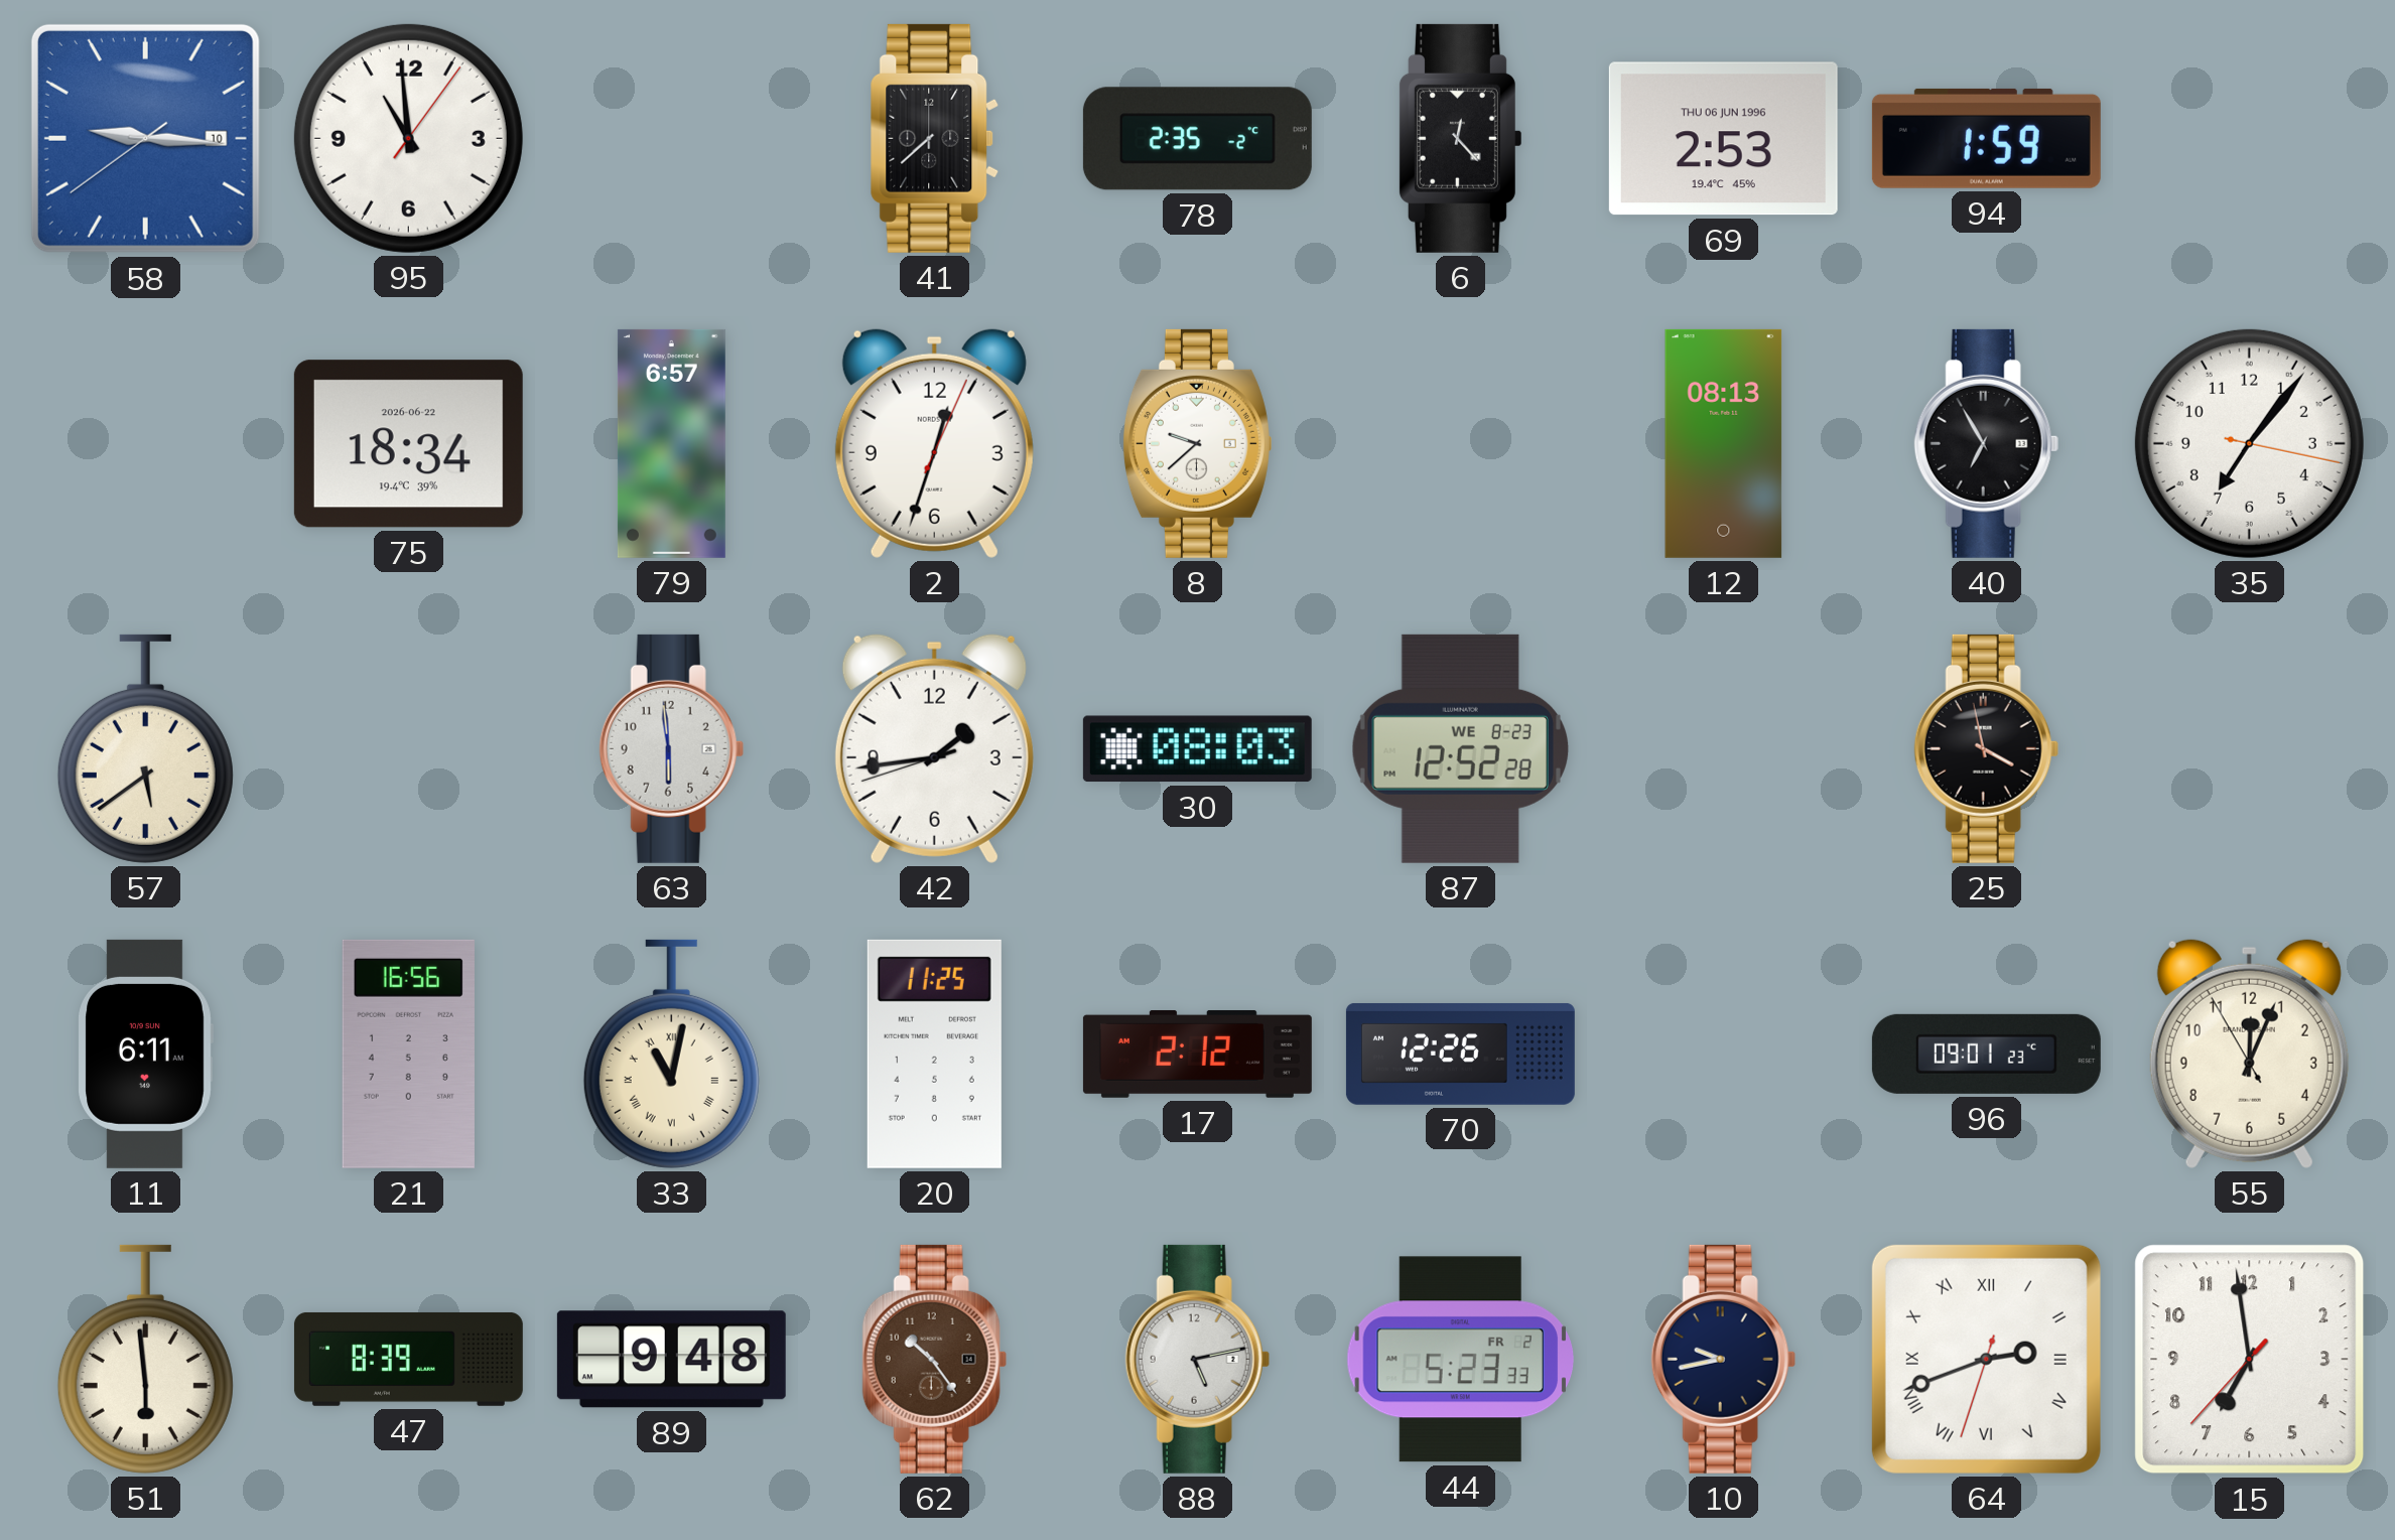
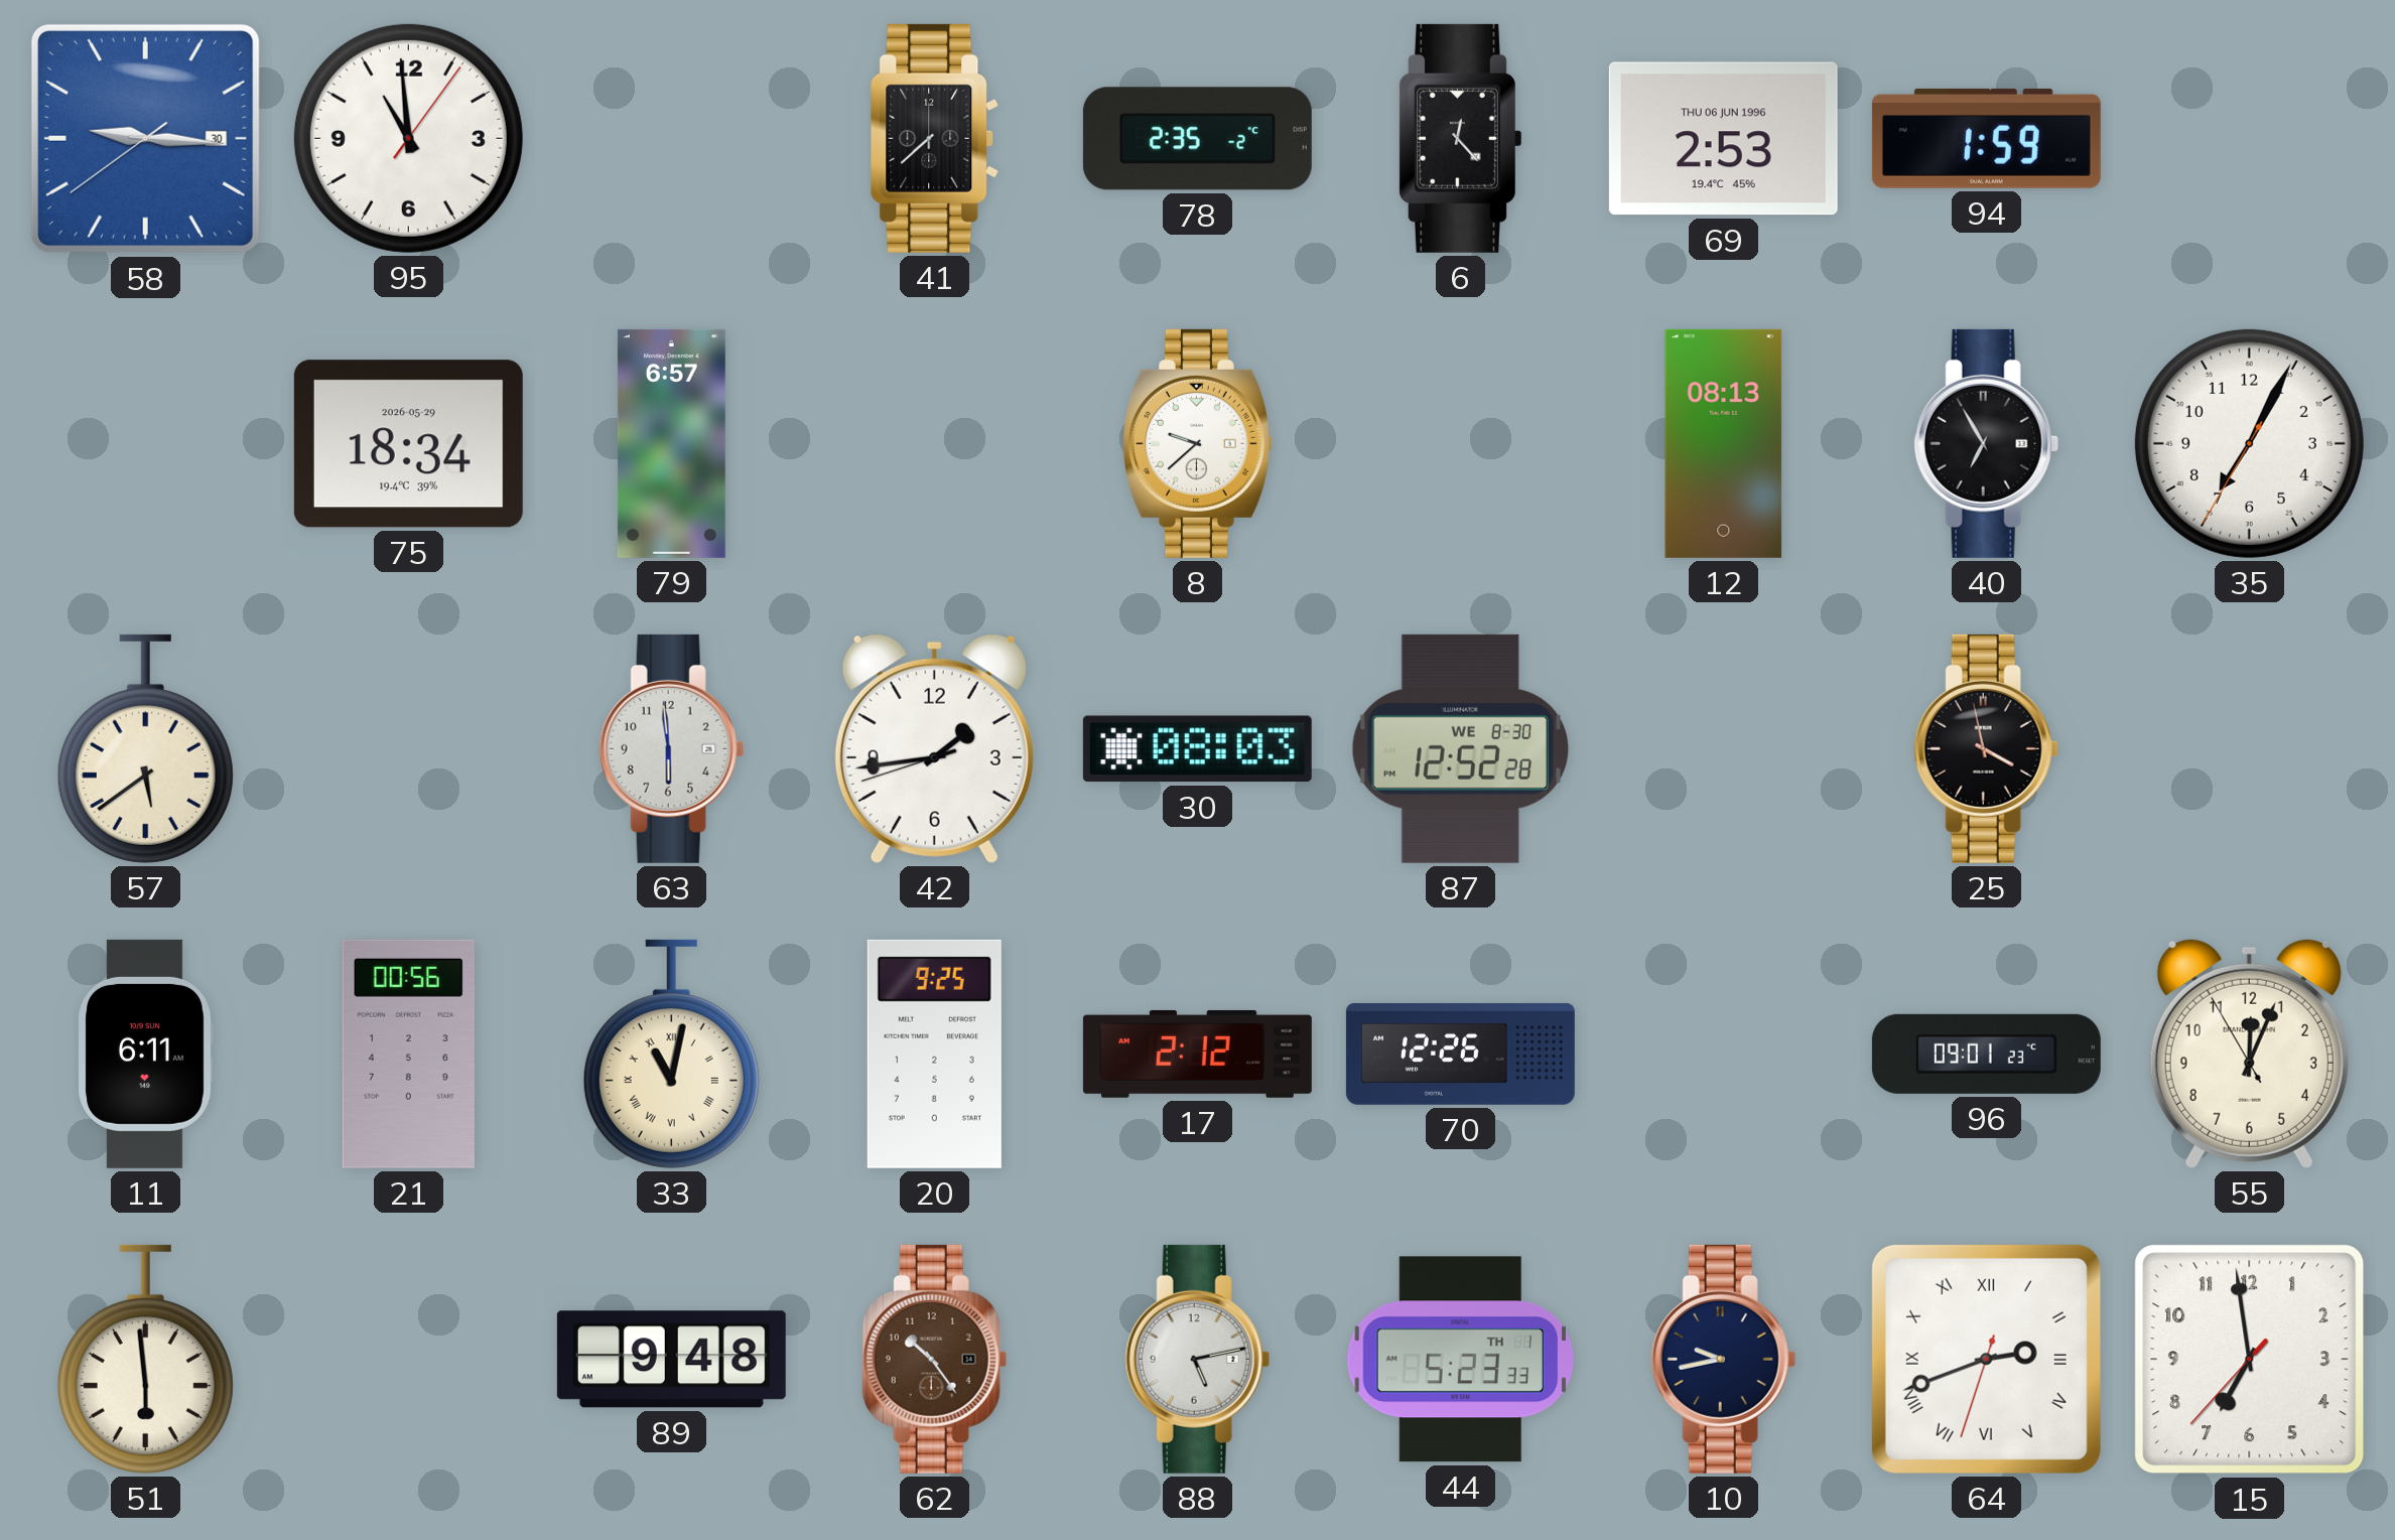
58 date: 10 -> 30
75 date: 2026-06-22 -> 2026-05-29
2: 12:33 -> none
35: 7:06 -> 7:04
87 date: WE 8-23 -> WE 8-30
21: 16:56 -> 00:56
20: 11:25 -> 9:25
47: 8:39 -> none
44 date: FR 2 -> TH 1
